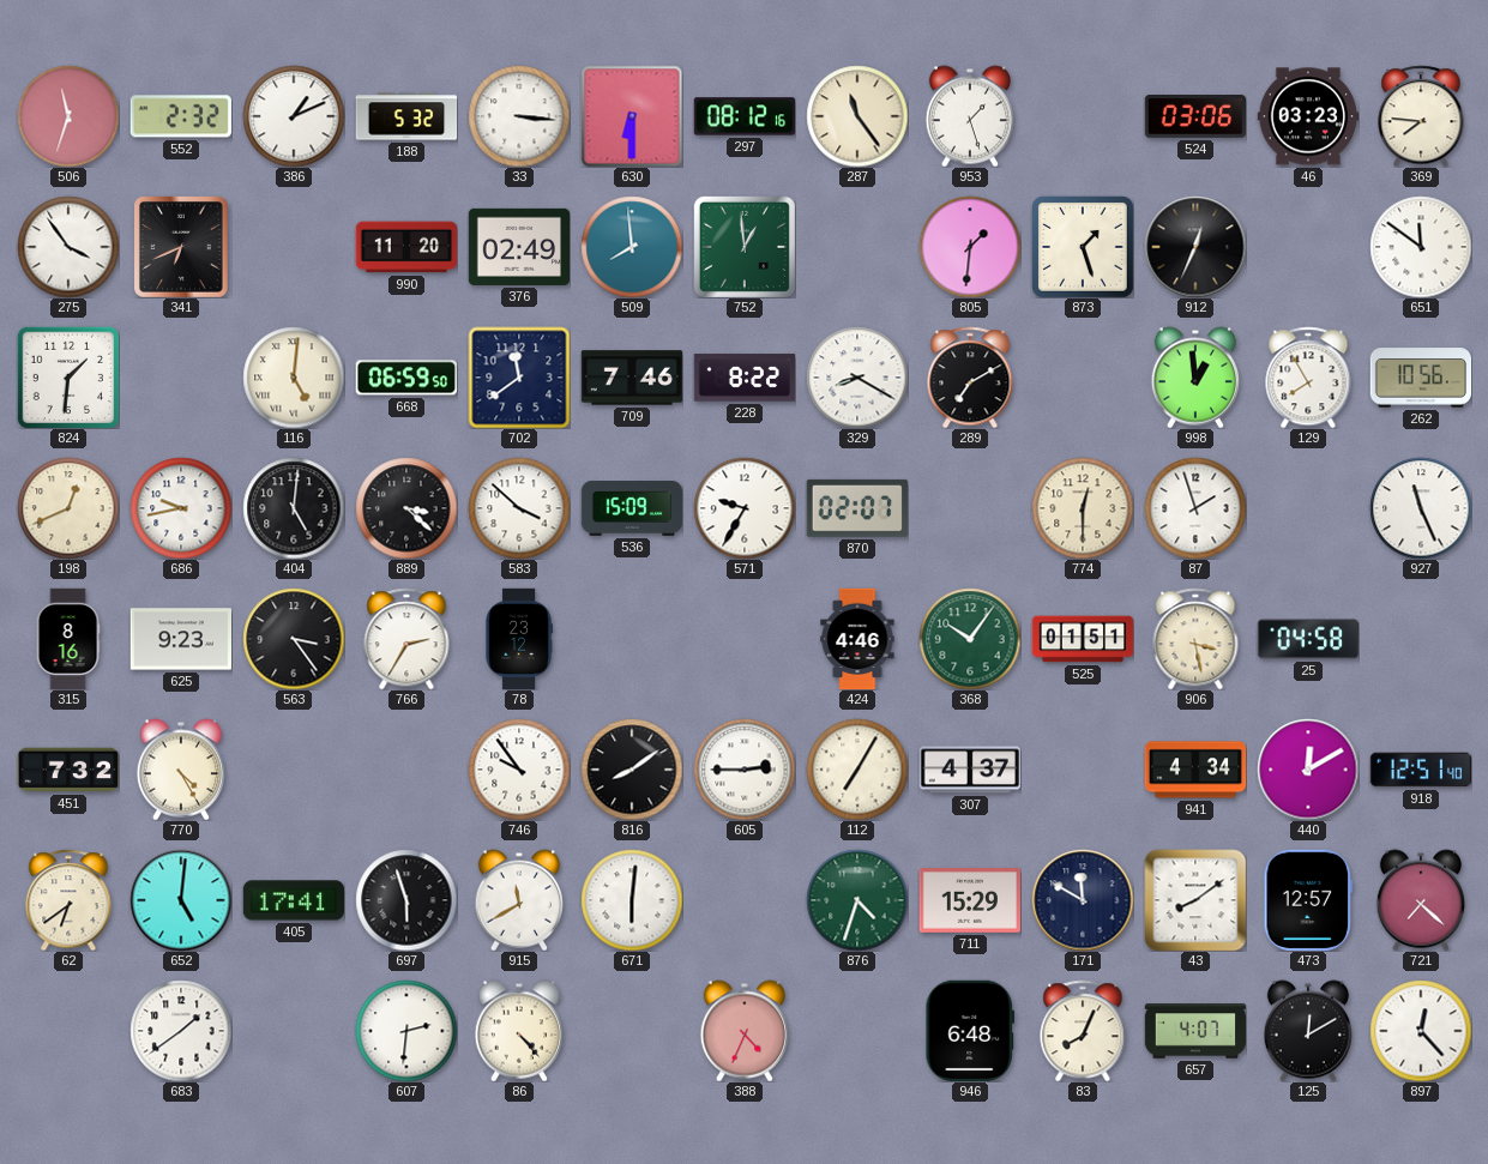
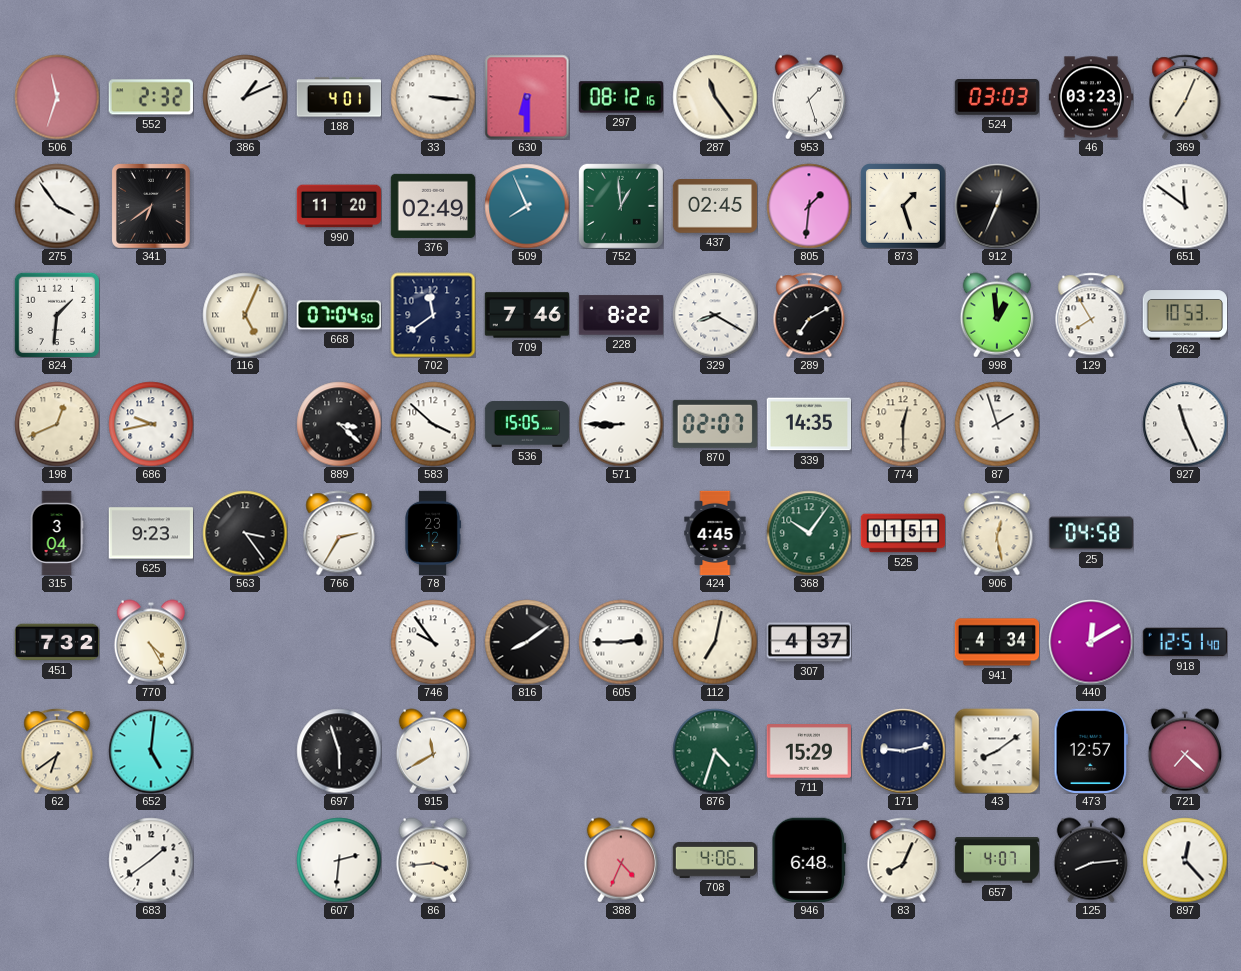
188: 5:32 -> 4:01
524: 03:06 -> 03:03
369: 7:46 -> 7:04
341: 6:41 -> 6:39
509: 7:59 -> 7:56
437: none -> 02:45
116: 5:01 -> 5:04
668: 06:59 -> 07:04
262: 10:56 -> 10:53
404: 5:01 -> none
536: 15:09 -> 15:05
571: 9:35 -> 8:45
339: none -> 14:35
315: 8:16 -> 3:04
424: 4:46 -> 4:45
906: 3:28 -> 12:28
112: 7:05 -> 7:02
405: 17:41 -> none
671: 6:01 -> none
171: 11:50 -> 9:13
86: 4:23 -> 3:44
708: none -> 4:06
125: 12:10 -> 8:14
